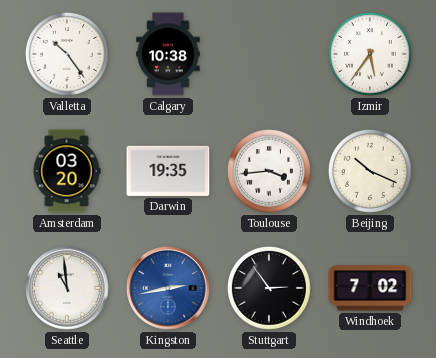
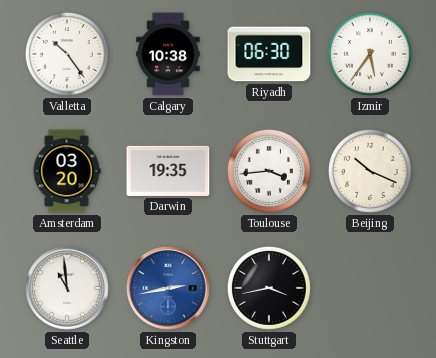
Riyadh: none -> 06:30
Stuttgart: 2:54 -> 3:43
Windhoek: 7:02 -> none
